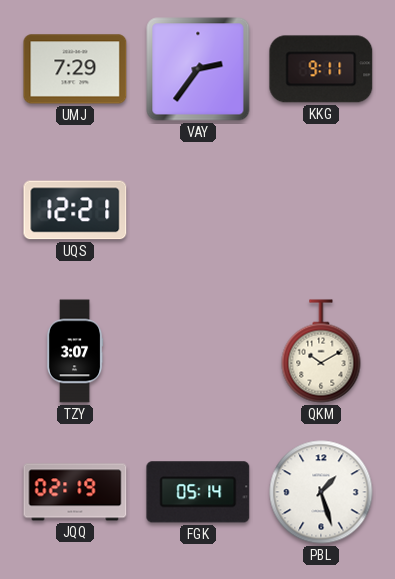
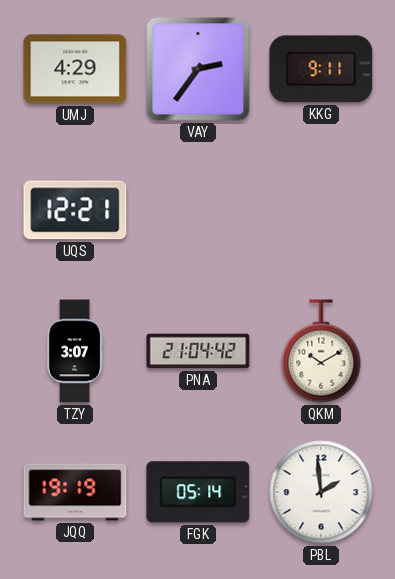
UMJ: 7:29 -> 4:29
PNA: none -> 21:04
JQQ: 02:19 -> 19:19
PBL: 1:27 -> 1:59
